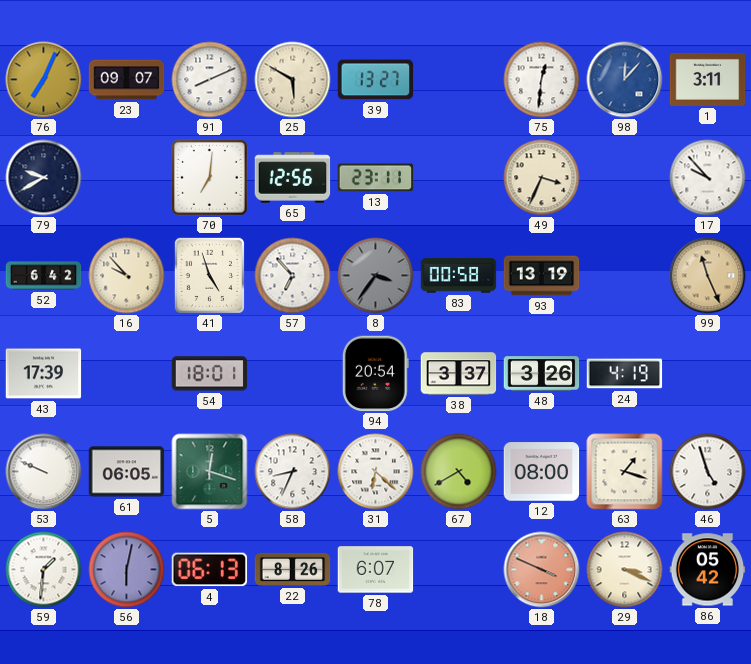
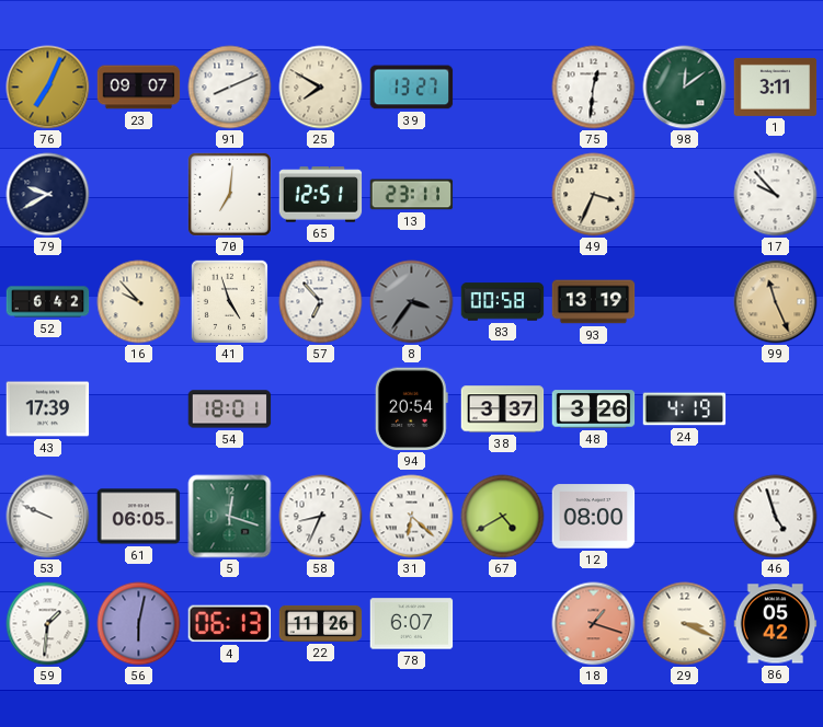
25: 5:50 -> 7:50
98: 12:07 -> 12:09
98 dial: blue -> green
65: 12:56 -> 12:51
63: 1:18 -> none
22: 8:26 -> 11:26
18: 3:49 -> 1:18
